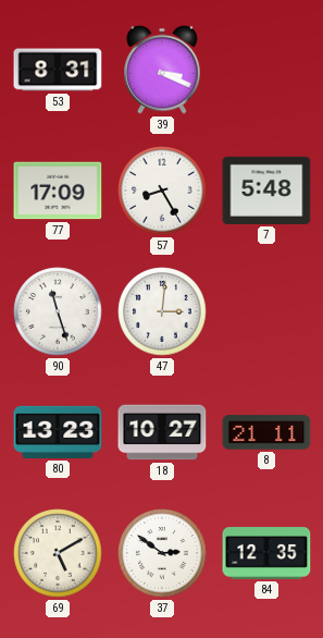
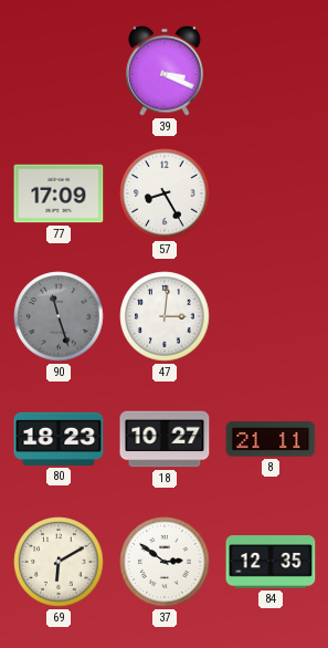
53: 8:31 -> none
7: 5:48 -> none
90 dial: white -> grey
80: 13:23 -> 18:23
69: 5:10 -> 6:10
